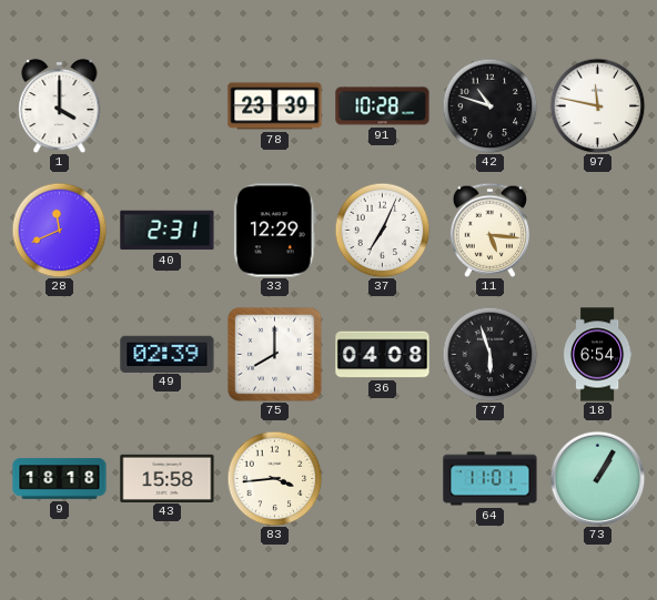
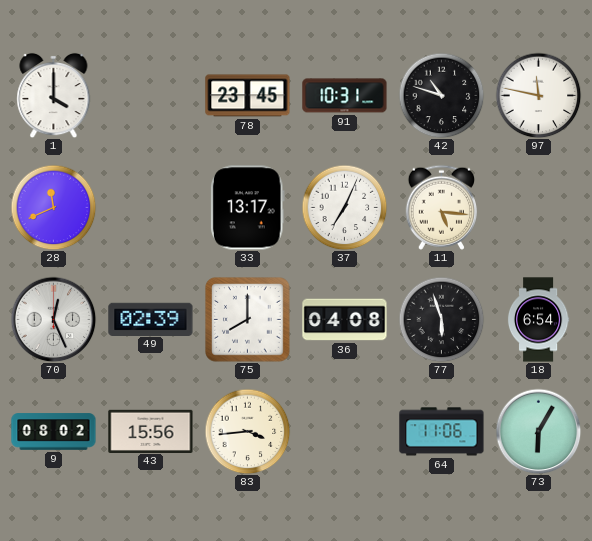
78: 23:39 -> 23:45
91: 10:28 -> 10:31
40: 2:31 -> none
33: 12:29 -> 13:17
70: none -> 12:26
9: 18:18 -> 08:02
43: 15:58 -> 15:56
64: 11:01 -> 11:06
73: 1:05 -> 6:05
